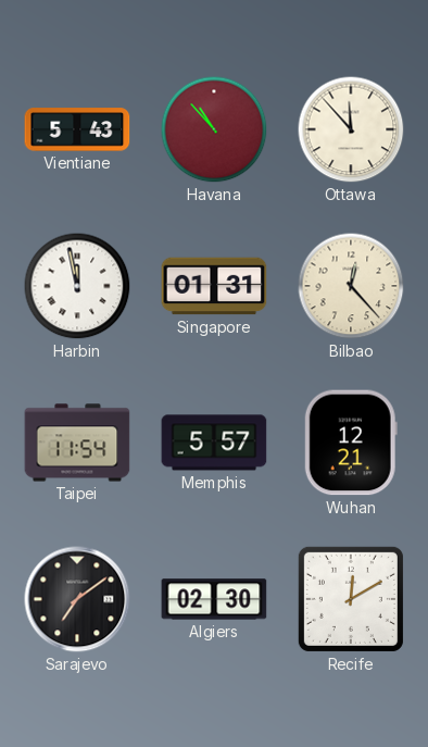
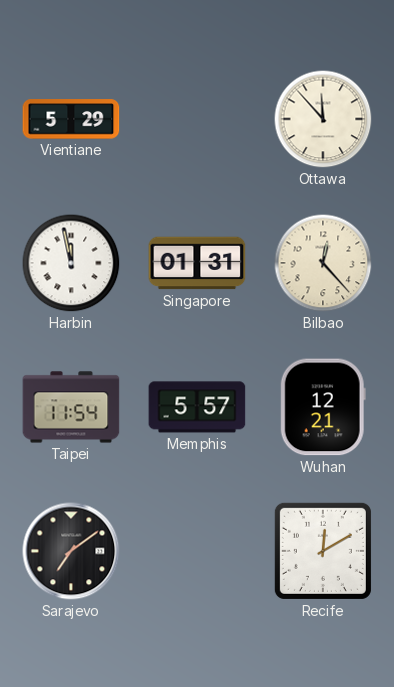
Vientiane: 5:43 -> 5:29
Havana: 10:53 -> none
Algiers: 02:30 -> none
